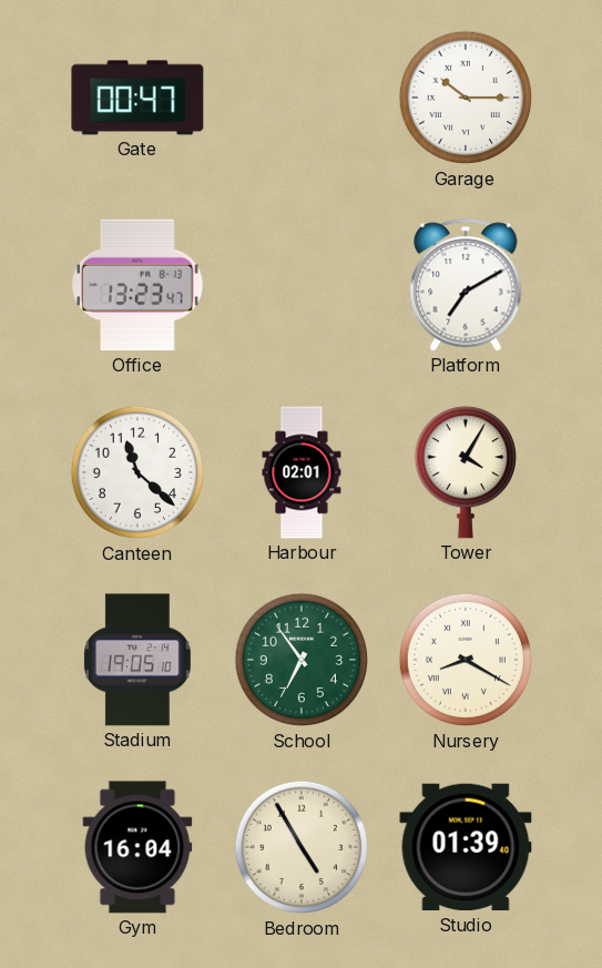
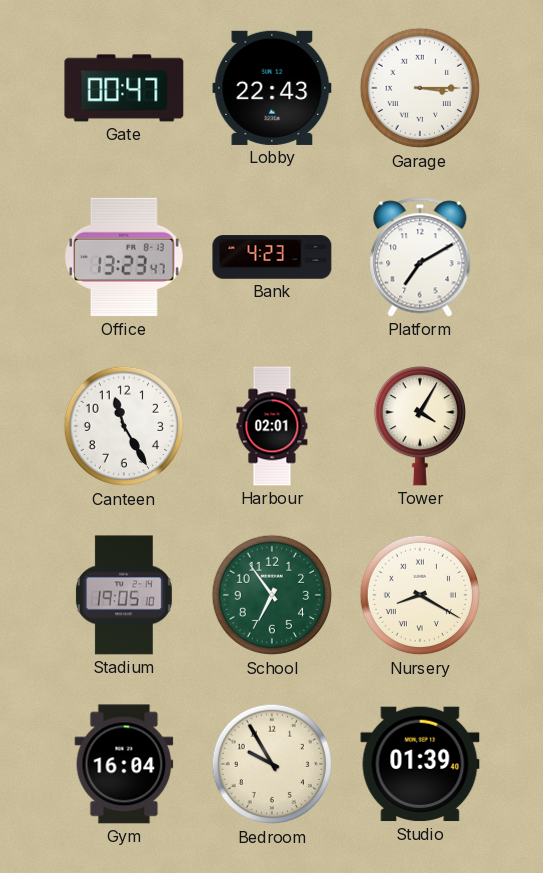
Lobby: none -> 22:43
Garage: 10:15 -> 3:15
Bank: none -> 4:23
Canteen: 11:22 -> 11:25
Bedroom: 4:55 -> 9:55
